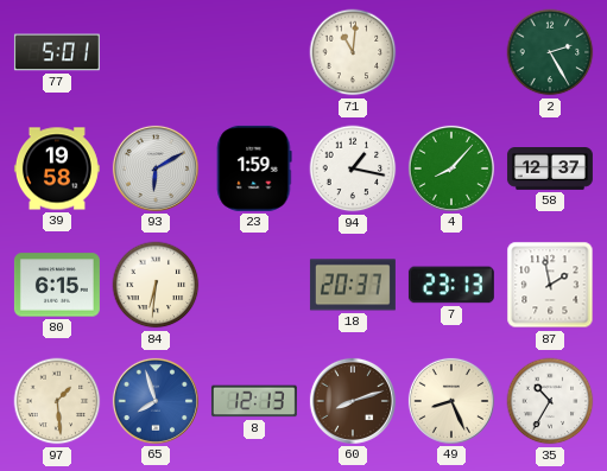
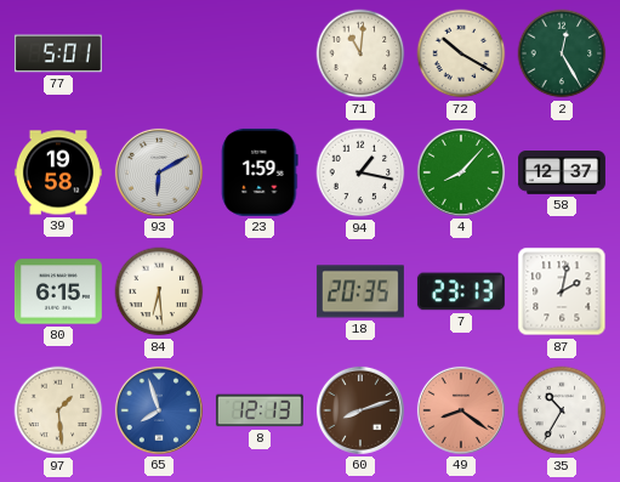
72: none -> 10:20
2: 2:25 -> 12:25
84: 6:31 -> 6:29
18: 20:37 -> 20:35
87: 1:58 -> 2:02
49: 8:26 -> 8:21
49 dial: cream -> salmon
